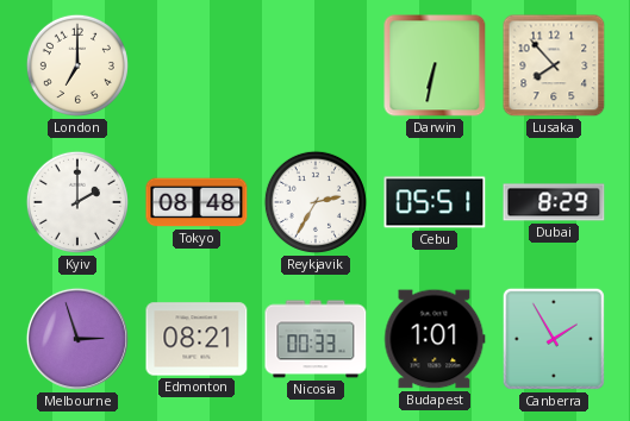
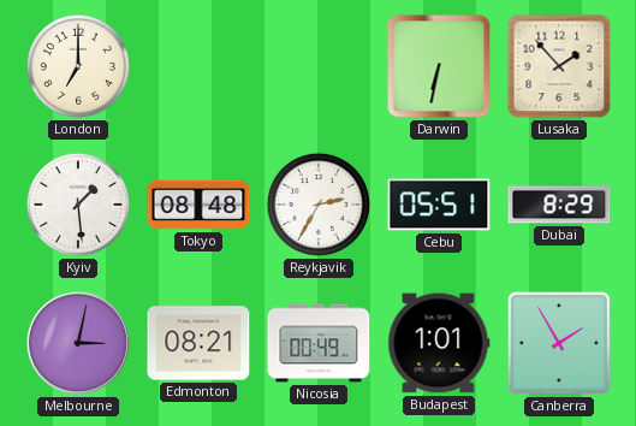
Lusaka: 7:53 -> 1:53
Kyiv: 2:00 -> 1:29
Melbourne: 2:57 -> 3:02
Nicosia: 00:33 -> 00:49
